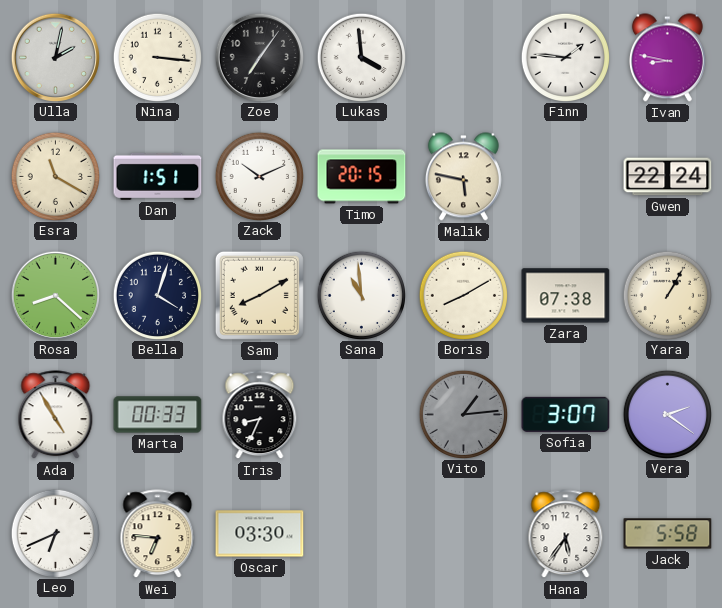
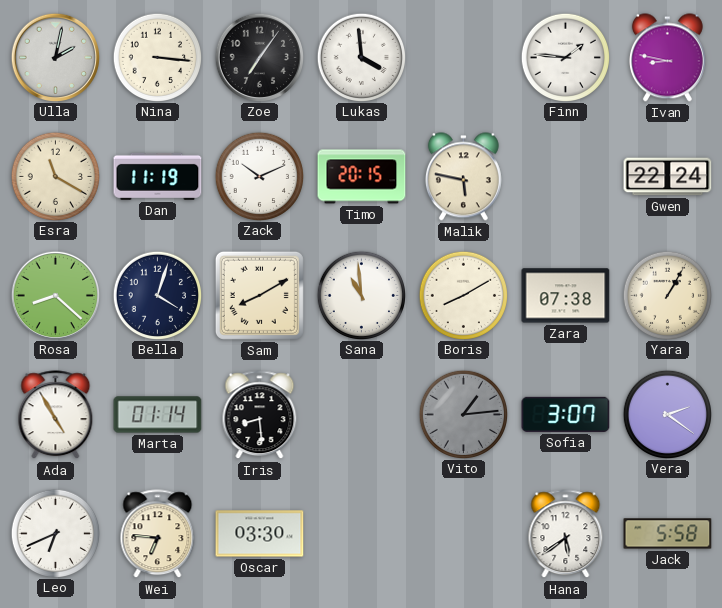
Dan: 1:51 -> 11:19
Marta: 00:33 -> 01:14
Iris: 8:34 -> 8:29
Hana: 5:36 -> 5:39
